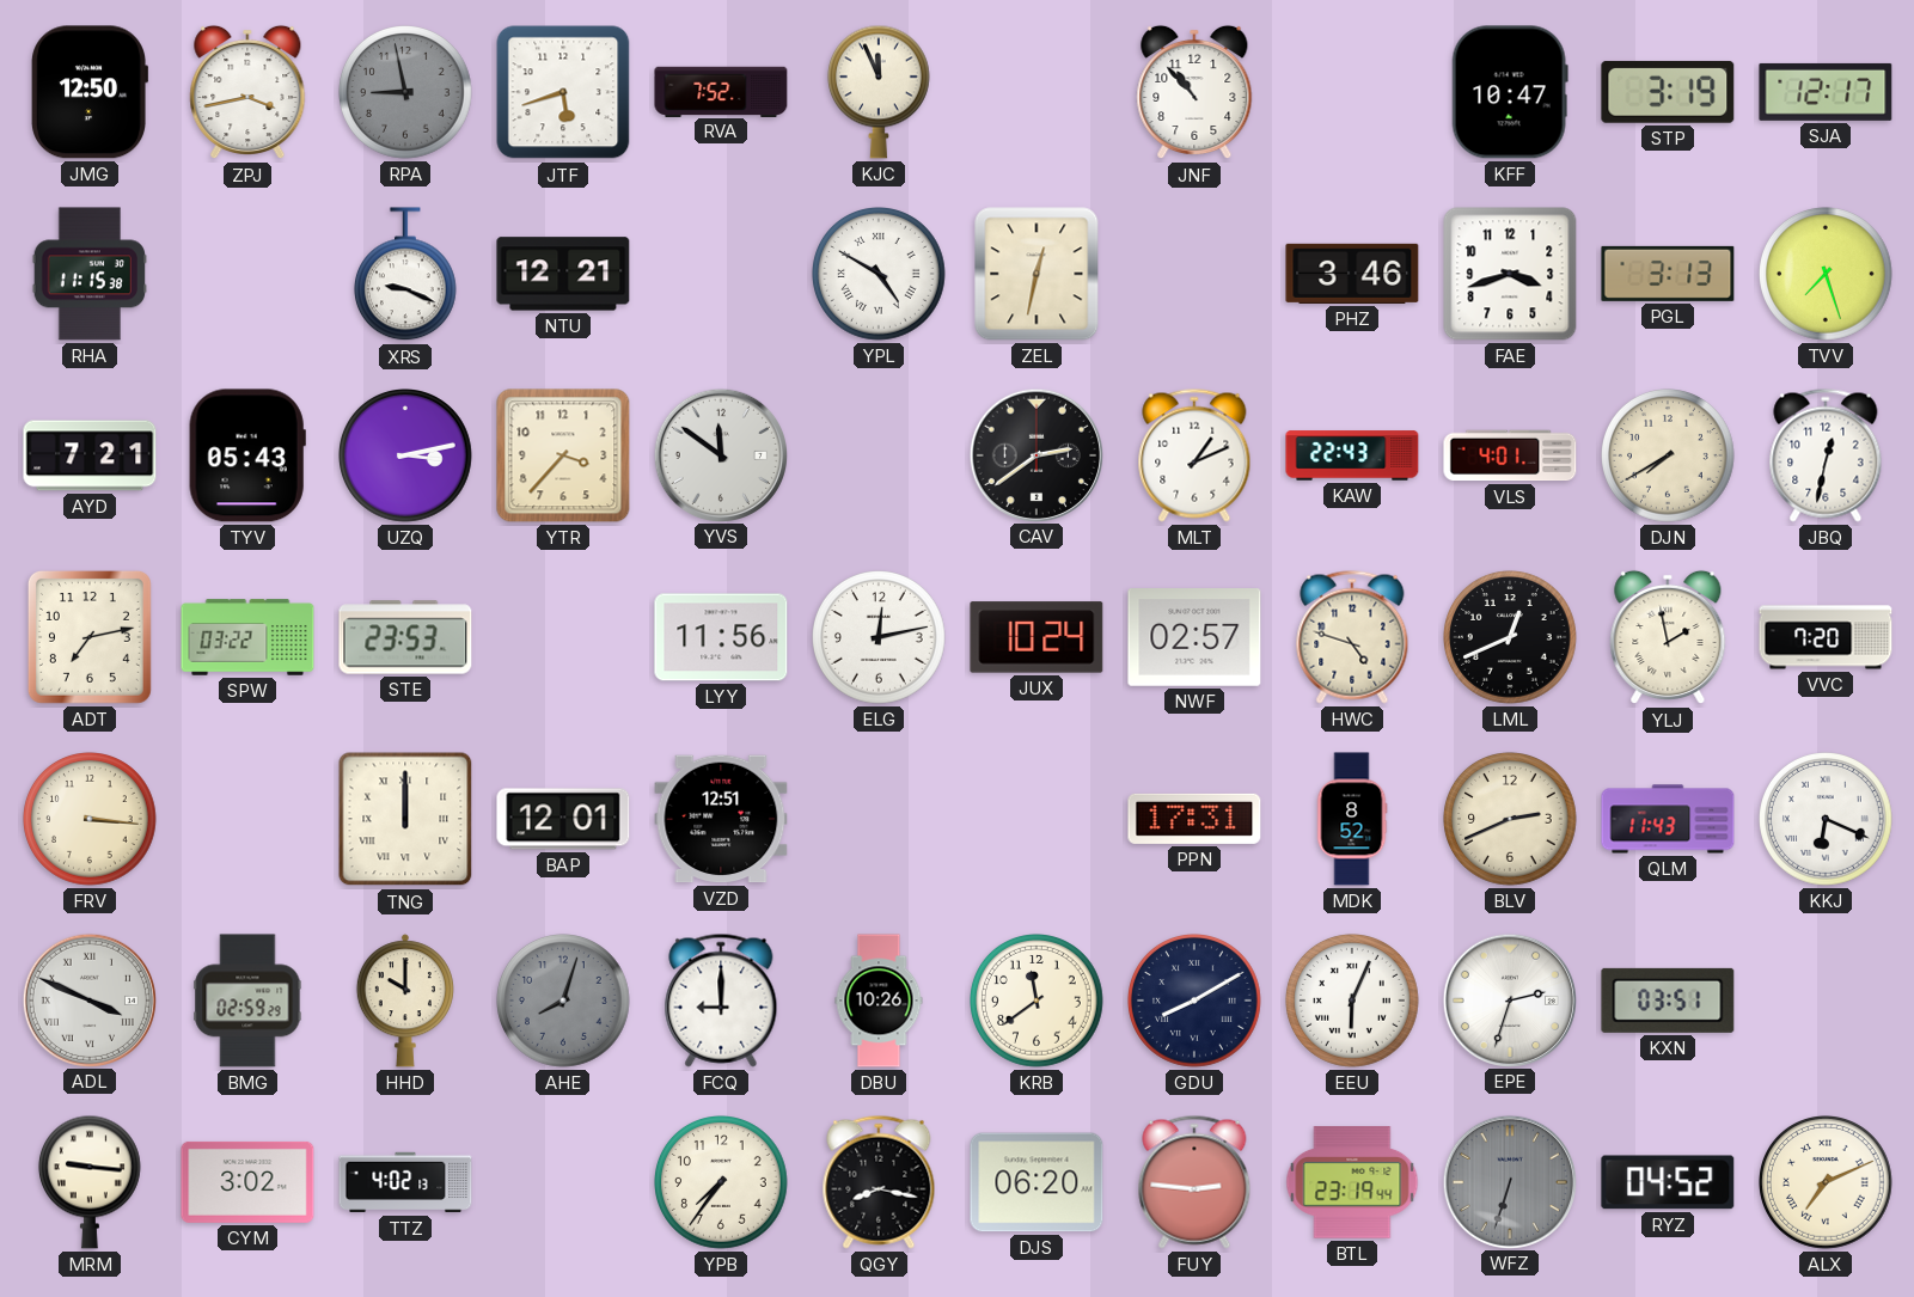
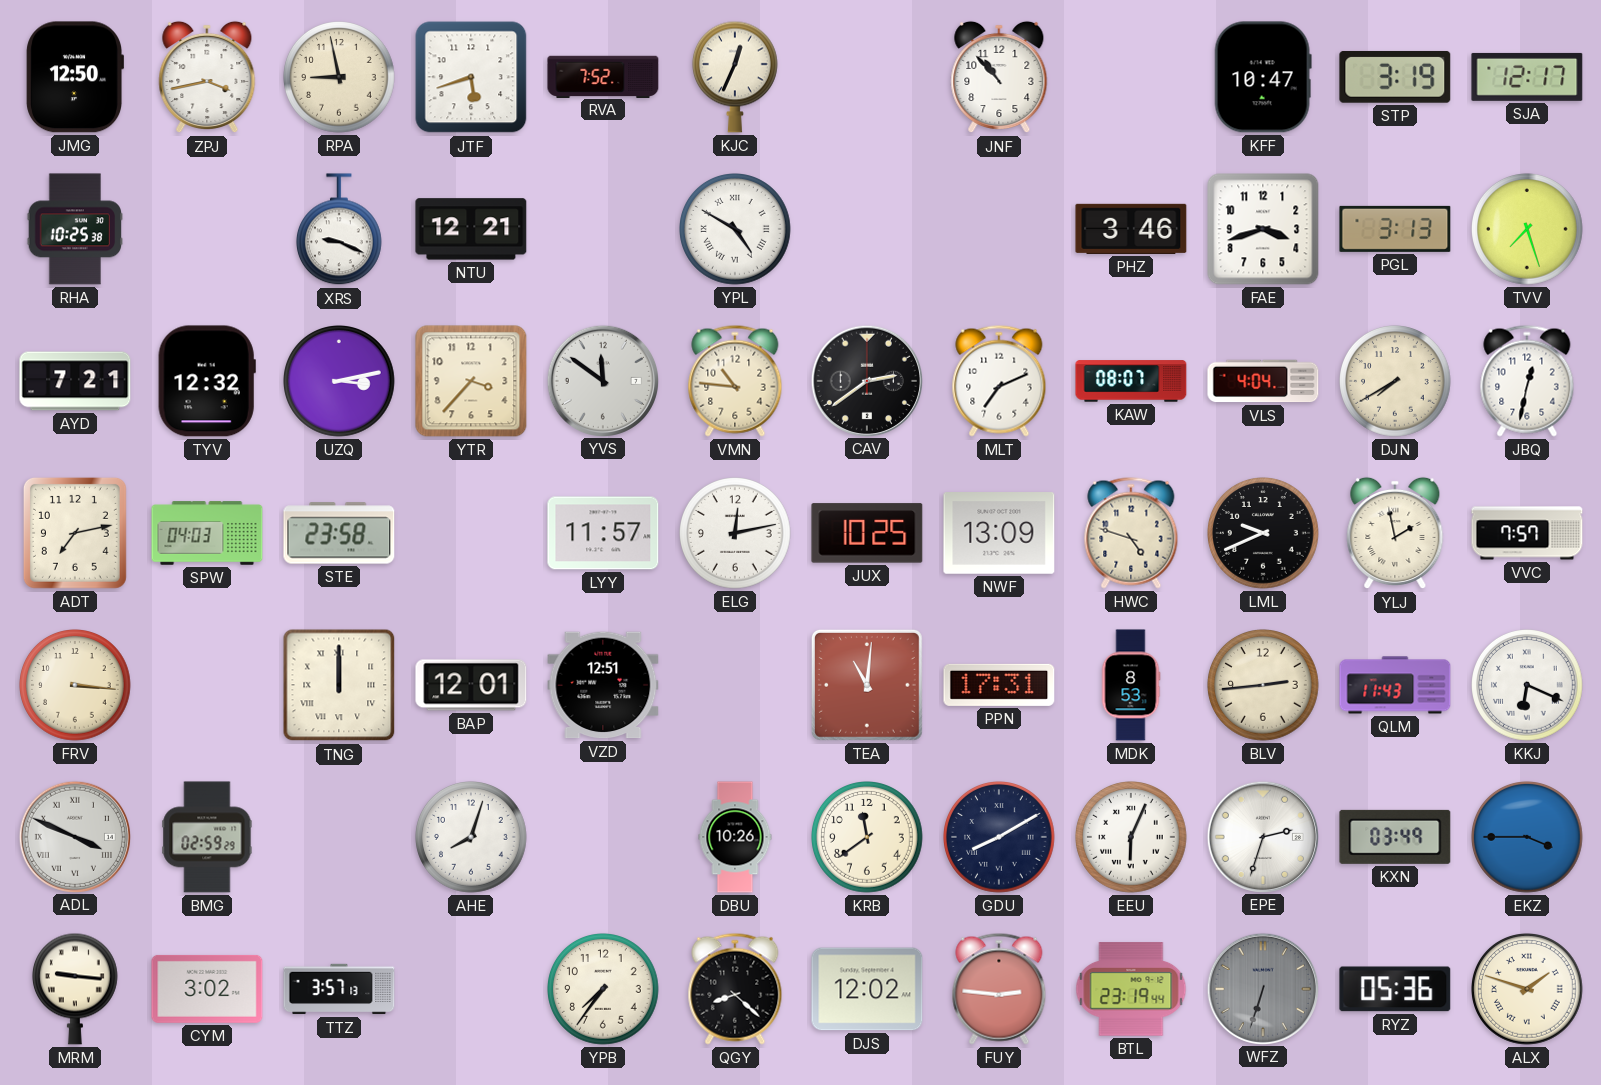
RPA dial: grey -> cream
KJC: 11:56 -> 12:34
RHA: 11:15 -> 10:25
ZEL: 12:32 -> none
TYV: 05:43 -> 12:32
VMN: none -> 10:46
MLT: 1:11 -> 7:11
KAW: 22:43 -> 08:07
VLS: 4:01 -> 4:04
SPW: 03:22 -> 04:03
STE: 23:53 -> 23:58
LYY: 11:56 -> 11:57
JUX: 10:24 -> 10:25
NWF: 02:57 -> 13:09
LML: 12:41 -> 9:41
VVC: 7:20 -> 7:57
TEA: none -> 11:01
MDK: 8:52 -> 8:53
BLV: 2:41 -> 2:44
HHD: 10:00 -> none
AHE dial: grey -> white
FCQ: 9:00 -> none
KXN: 03:51 -> 03:49
EKZ: none -> 3:45
TTZ: 4:02 -> 3:57
QGY: 8:17 -> 8:22
DJS: 06:20 -> 12:02
RYZ: 04:52 -> 05:36
ALX: 7:11 -> 1:48
